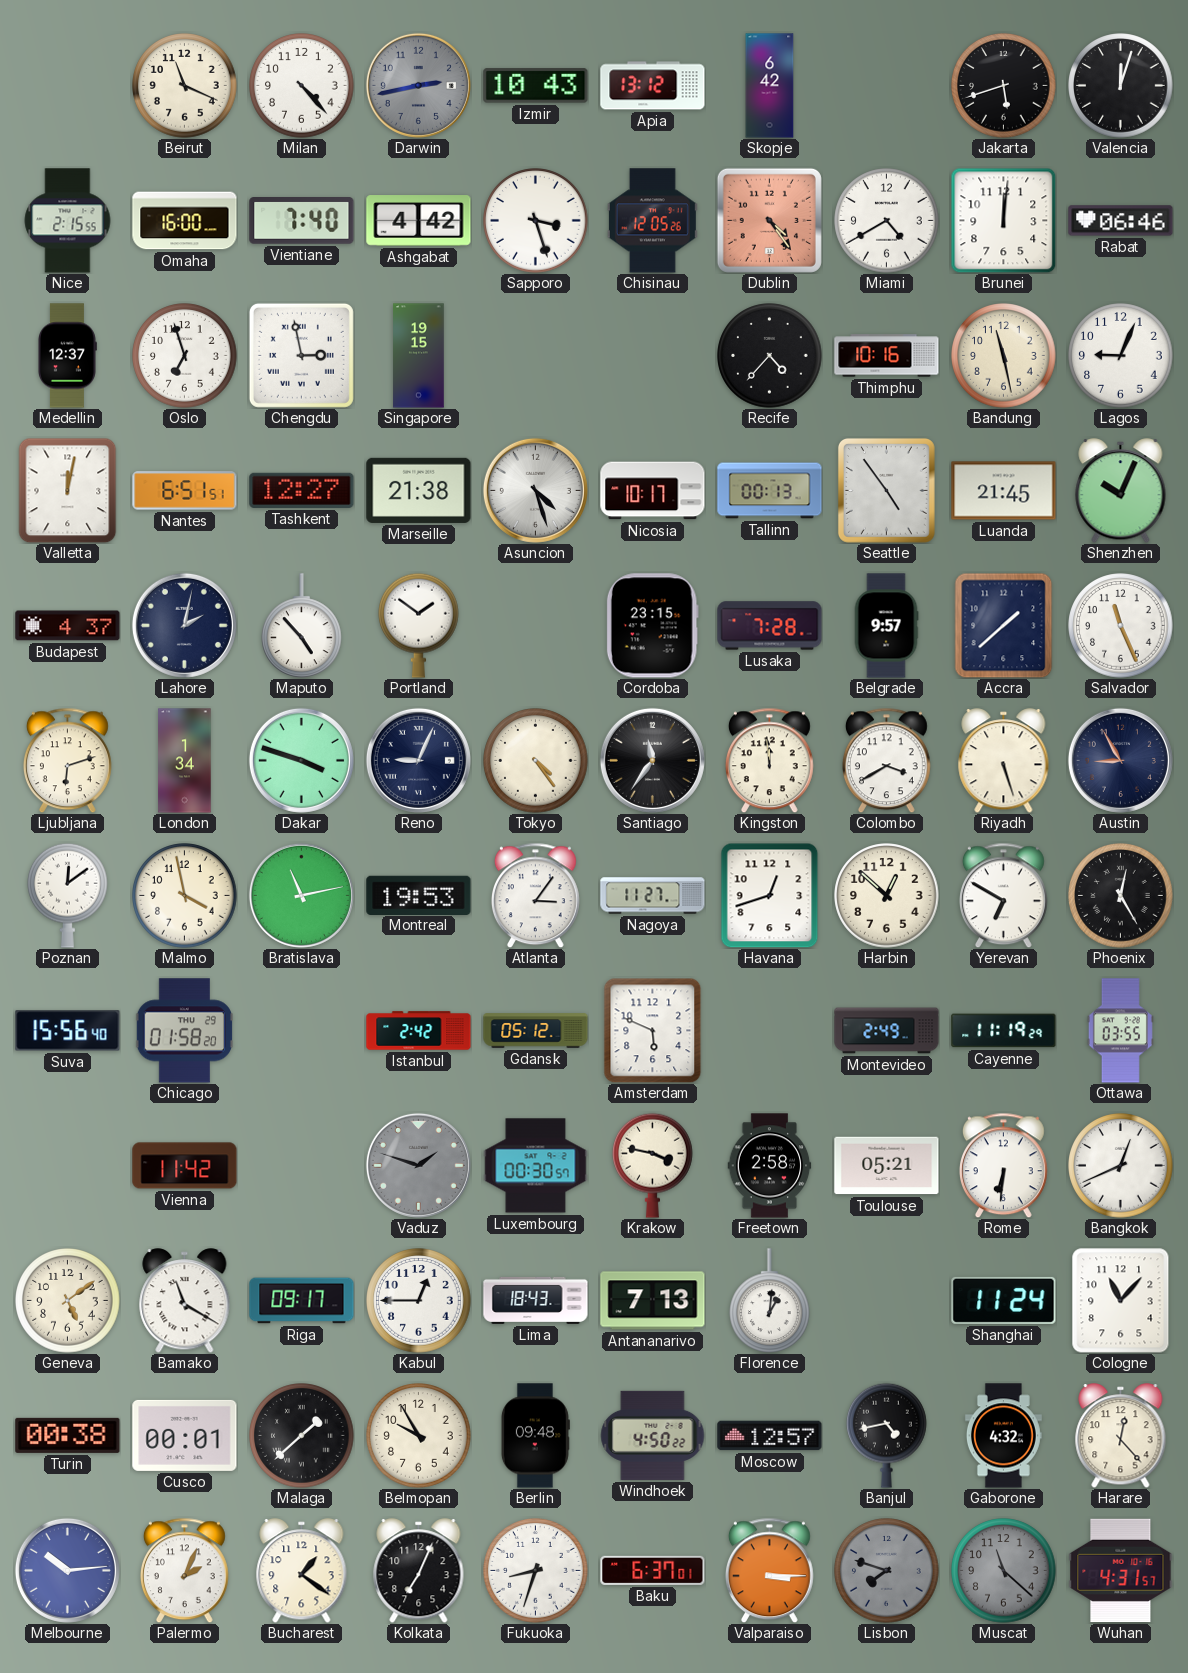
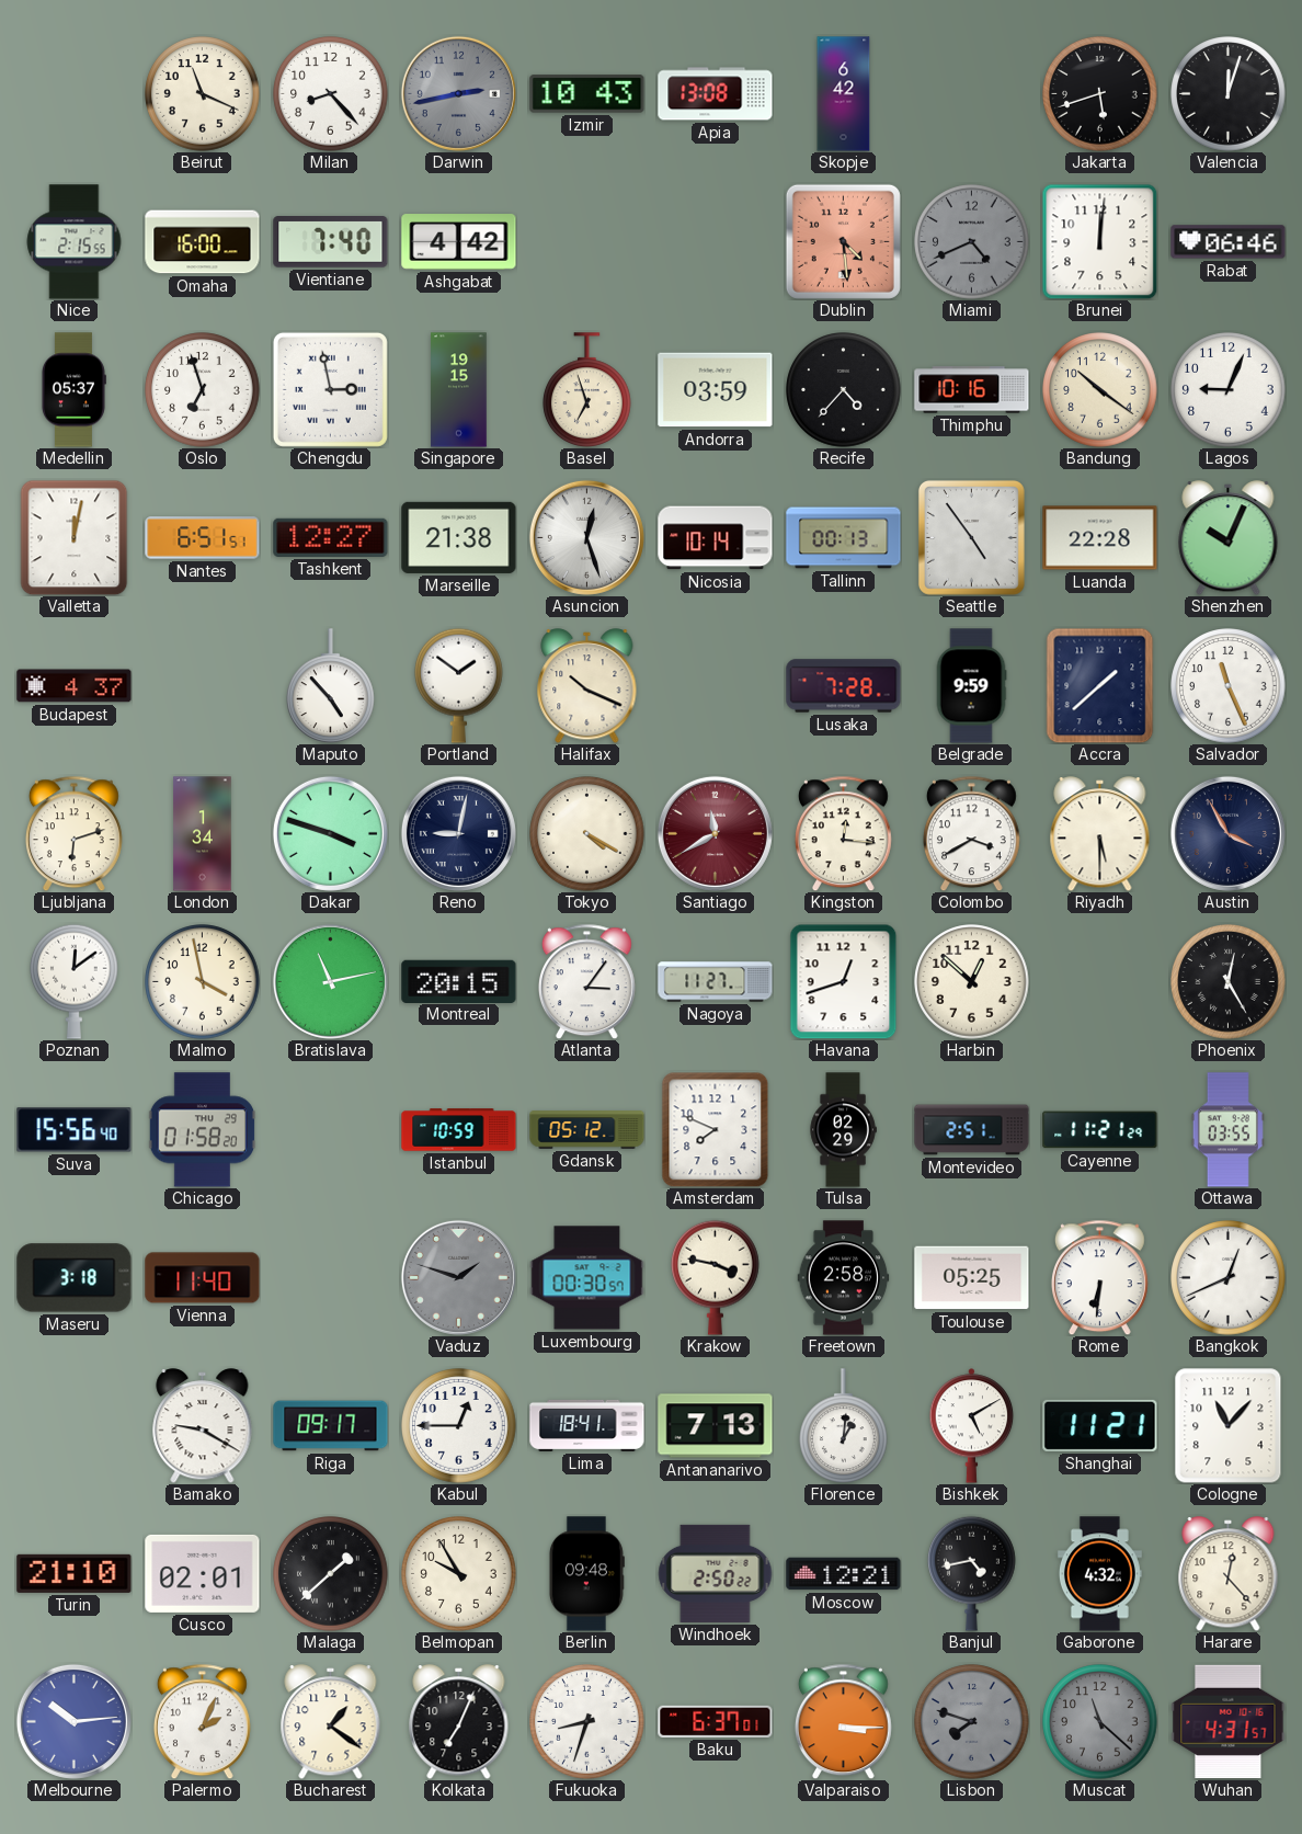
Milan: 4:23 -> 8:23
Apia: 13:12 -> 13:08
Sapporo: 3:27 -> none
Chisinau: 12:05 -> none
Dublin: 4:24 -> 4:29
Miami: 4:40 -> 4:41
Miami dial: white -> grey
Medellin: 12:37 -> 05:37
Basel: none -> 6:57
Andorra: none -> 03:59
Bandung: 11:28 -> 10:21
Asuncion: 4:27 -> 12:27
Nicosia: 10:17 -> 10:14
Luanda: 21:45 -> 22:28
Lahore: 2:02 -> none
Halifax: none -> 10:19
Cordoba: 23:15 -> none
Belgrade: 9:57 -> 9:59
Reno: 9:04 -> 9:02
Tokyo: 4:24 -> 4:20
Santiago: 11:36 -> 11:40
Santiago dial: black -> burgundy
Kingston: 11:59 -> 12:16
Riyadh: 5:27 -> 5:30
Austin: 8:55 -> 3:55
Montreal: 19:53 -> 20:15
Yerevan: 6:50 -> none
Istanbul: 2:42 -> 10:59
Amsterdam: 5:49 -> 7:49
Tulsa: none -> 02:29
Montevideo: 2:49 -> 2:51
Cayenne: 11:19 -> 11:21
Maseru: none -> 3:18
Vienna: 11:42 -> 11:40
Toulouse: 05:21 -> 05:25
Geneva: 5:09 -> none
Bamako: 11:20 -> 9:20
Lima: 18:43 -> 18:41
Bishkek: none -> 5:10
Shanghai: 11:24 -> 11:21
Turin: 00:38 -> 21:10
Cusco: 00:01 -> 02:01
Windhoek: 4:50 -> 2:50
Moscow: 12:57 -> 12:21
